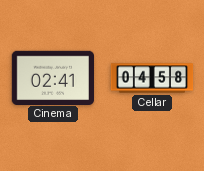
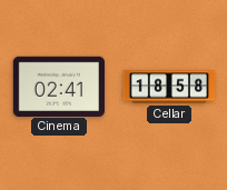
Cellar: 04:58 -> 18:58
